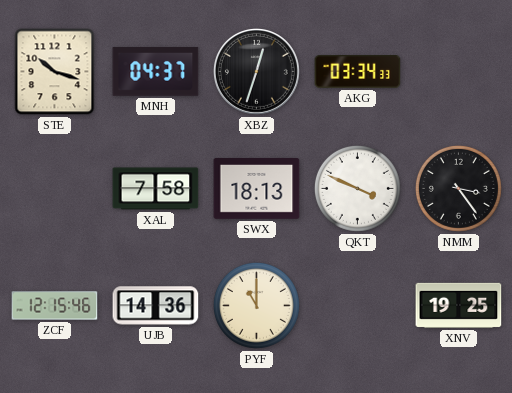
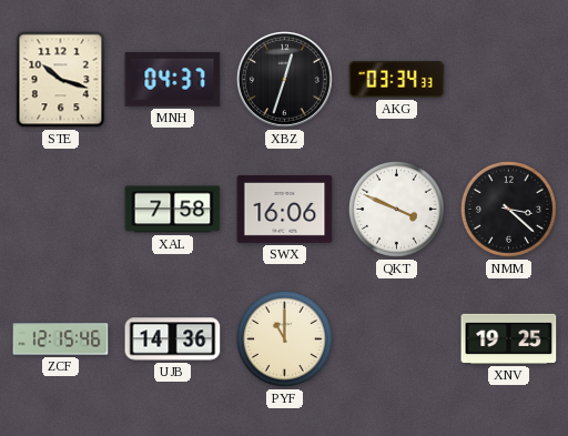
SWX: 18:13 -> 16:06
NMM: 3:24 -> 3:22
